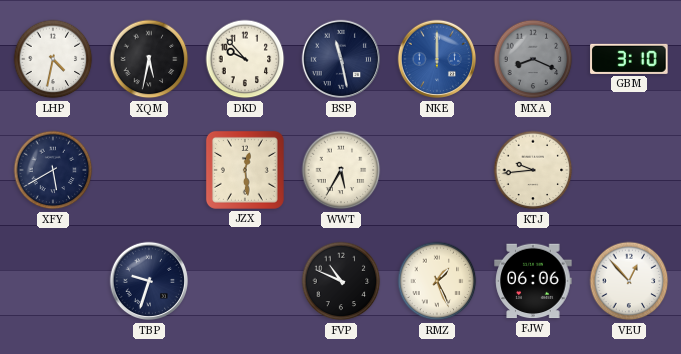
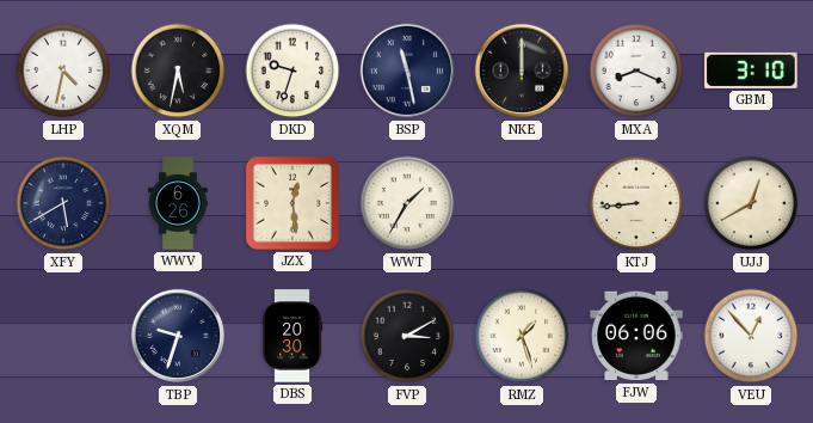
DKD: 9:53 -> 9:33
NKE dial: blue -> black
MXA dial: grey -> white
WWV: none -> 6:26
WWT: 5:35 -> 1:35
KTJ: 9:44 -> 8:44
UJJ: none -> 12:40
DBS: none -> 20:30
FVP: 10:49 -> 3:10
RMZ: 1:26 -> 1:27
